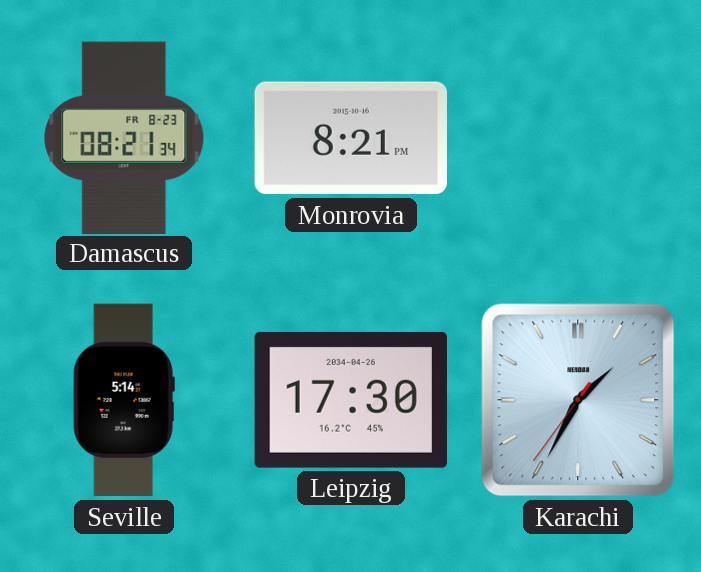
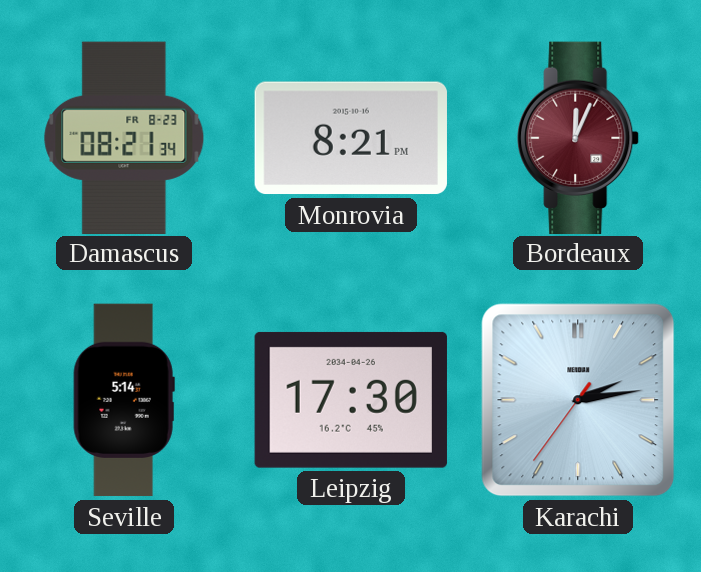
Bordeaux: none -> 12:04
Karachi: 1:34 -> 2:13
